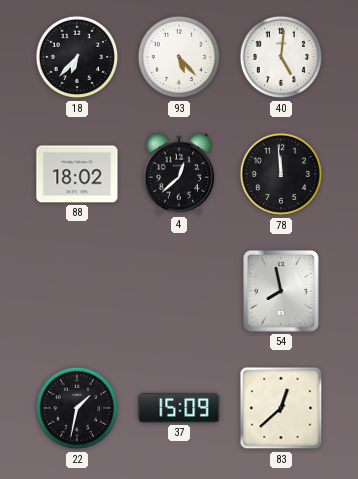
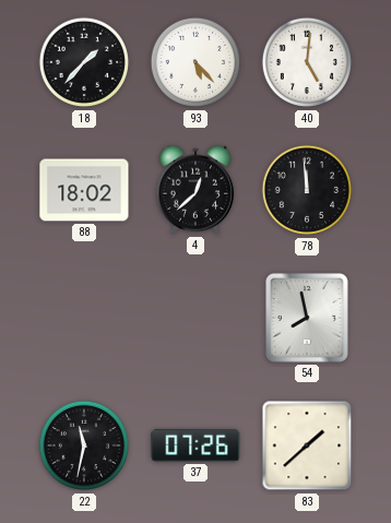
18: 6:37 -> 1:37
22: 1:32 -> 11:32
37: 15:09 -> 07:26
83: 12:38 -> 1:38
